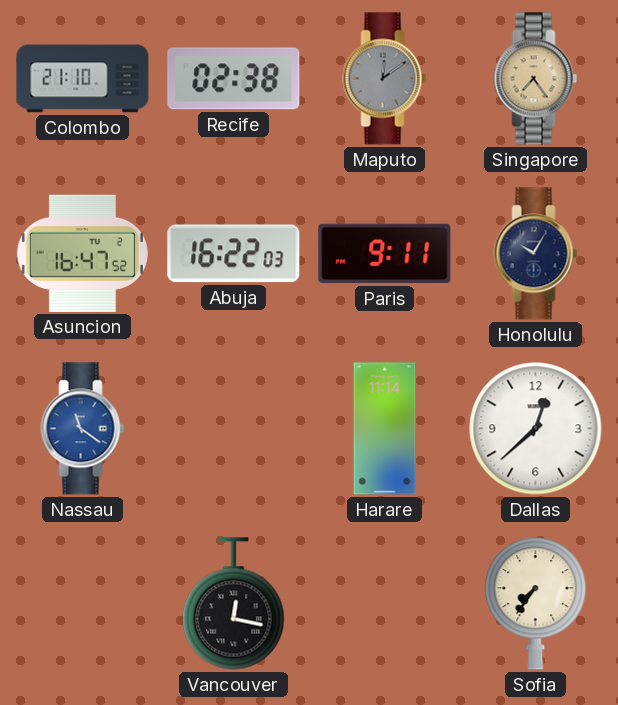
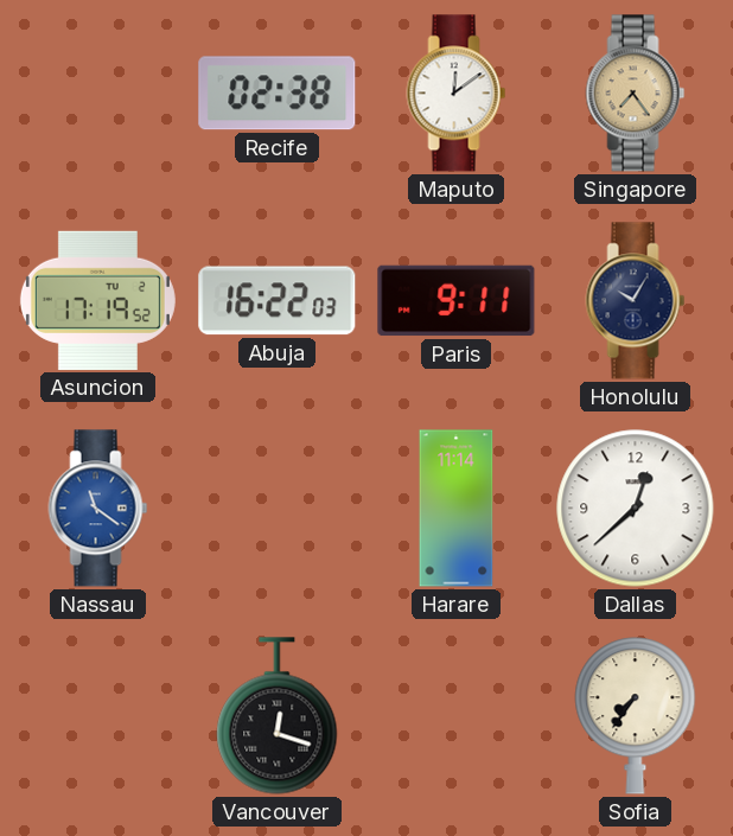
Colombo: 21:10 -> none
Maputo dial: grey -> white
Asuncion: 16:47 -> 17:19
Vancouver: 12:17 -> 12:18
